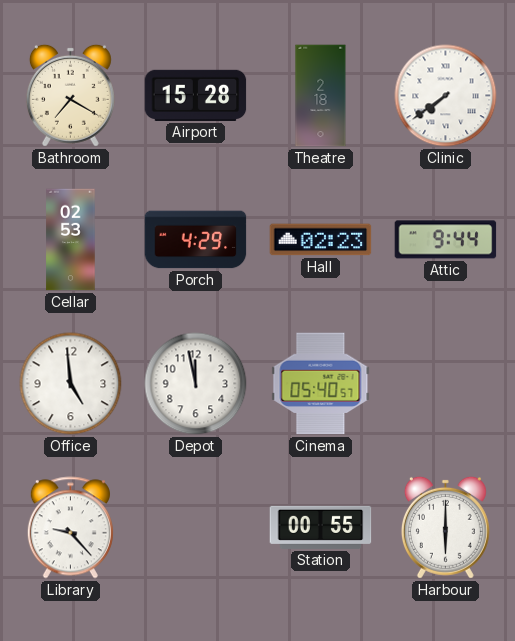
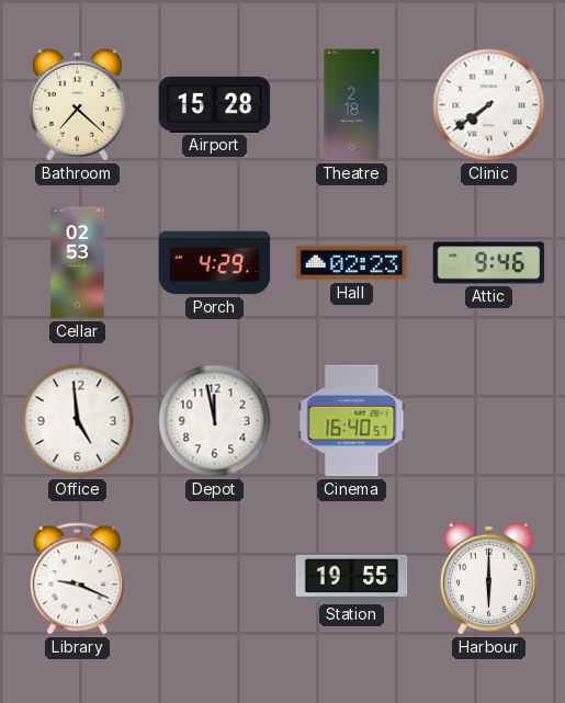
Bathroom: 7:20 -> 7:22
Attic: 9:44 -> 9:46
Cinema: 05:40 -> 16:40
Library: 9:23 -> 9:19
Station: 00:55 -> 19:55
